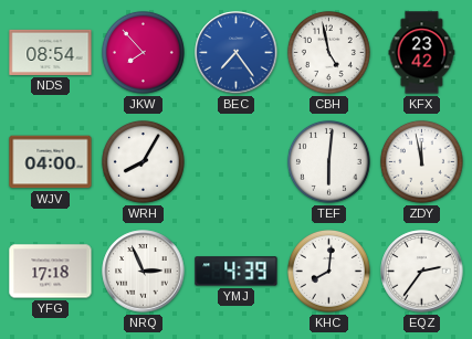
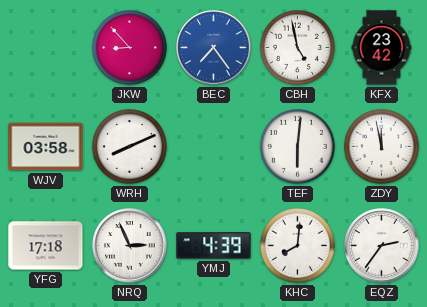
NDS: 08:54 -> none
JKW: 7:53 -> 8:53
WJV: 04:00 -> 03:58
WRH: 8:05 -> 8:11
